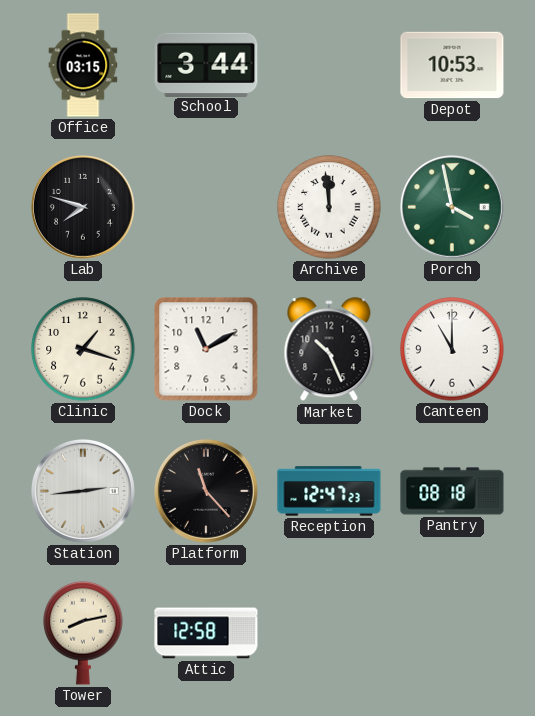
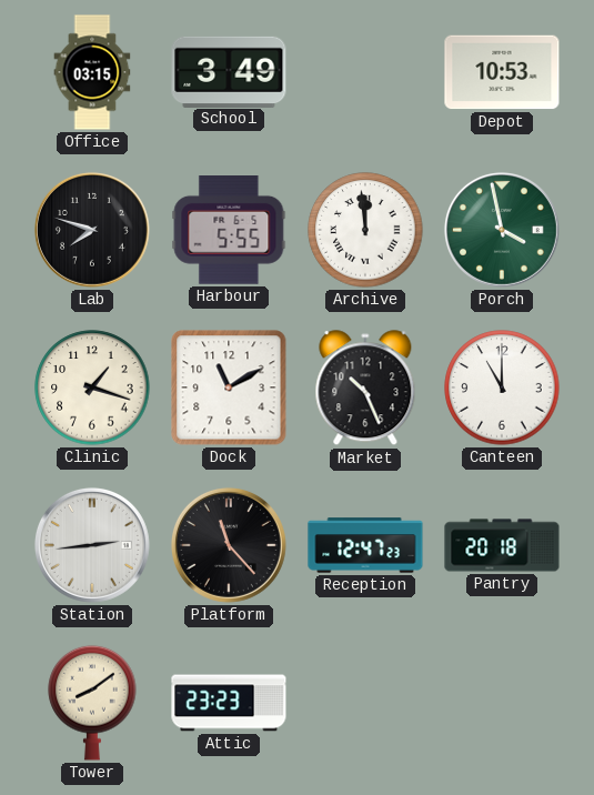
School: 3:44 -> 3:49
Harbour: none -> 5:55
Pantry: 08:18 -> 20:18
Tower: 8:13 -> 8:09
Attic: 12:58 -> 23:23
